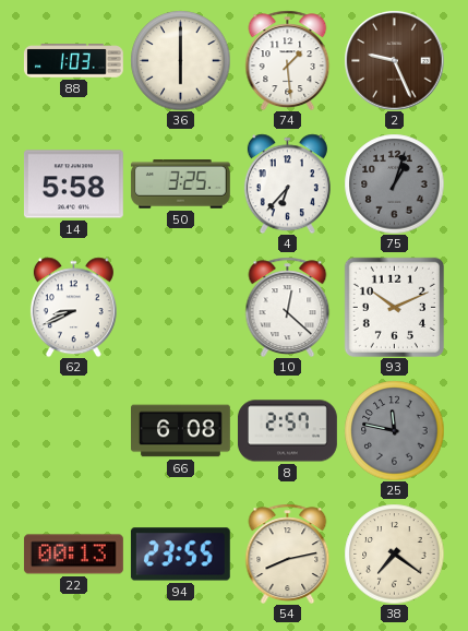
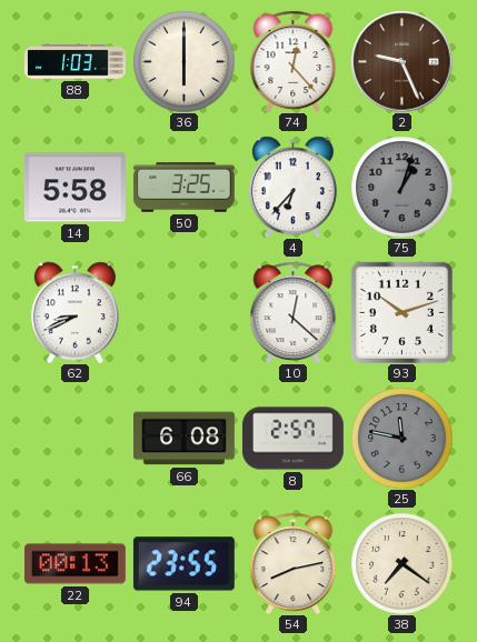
74: 1:29 -> 12:23
93: 10:11 -> 10:12
